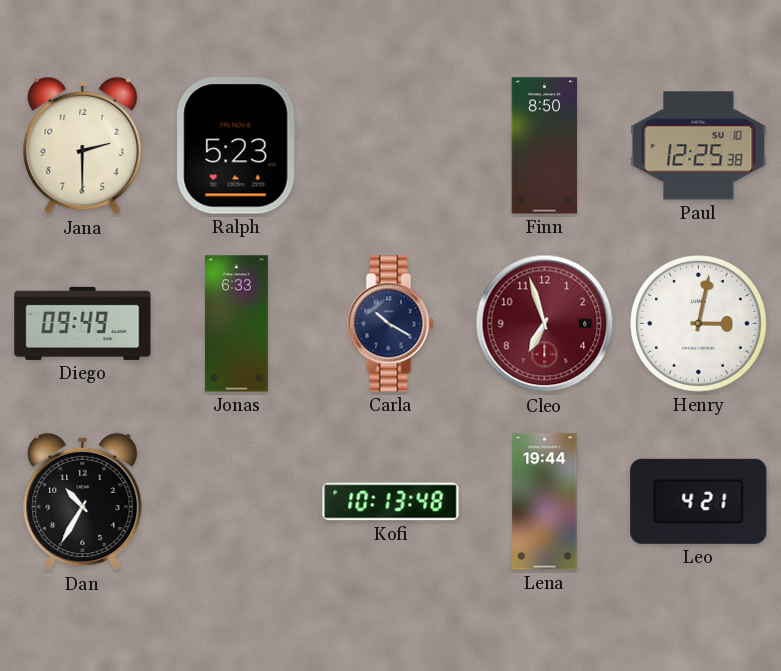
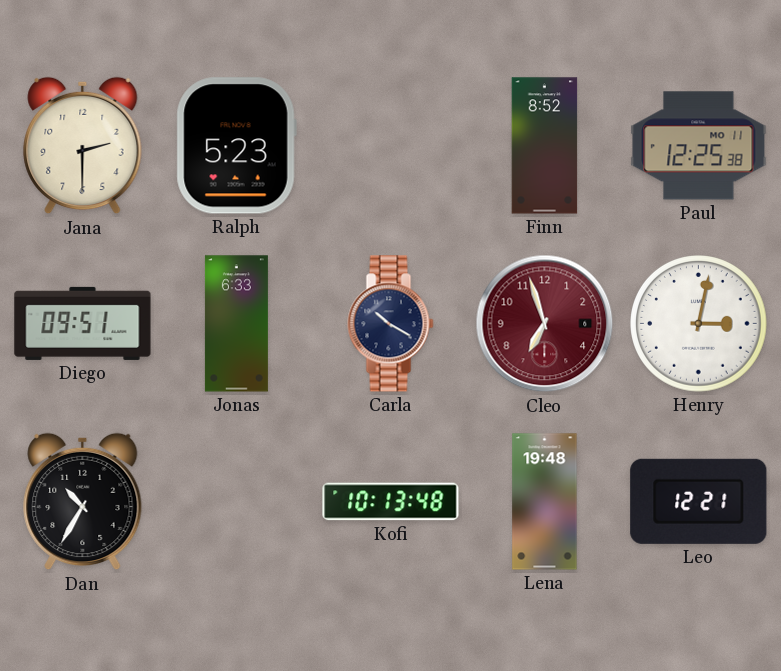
Finn: 8:50 -> 8:52
Paul date: SU 10 -> MO 11
Diego: 09:49 -> 09:51
Lena: 19:44 -> 19:48
Leo: 4:21 -> 12:21
